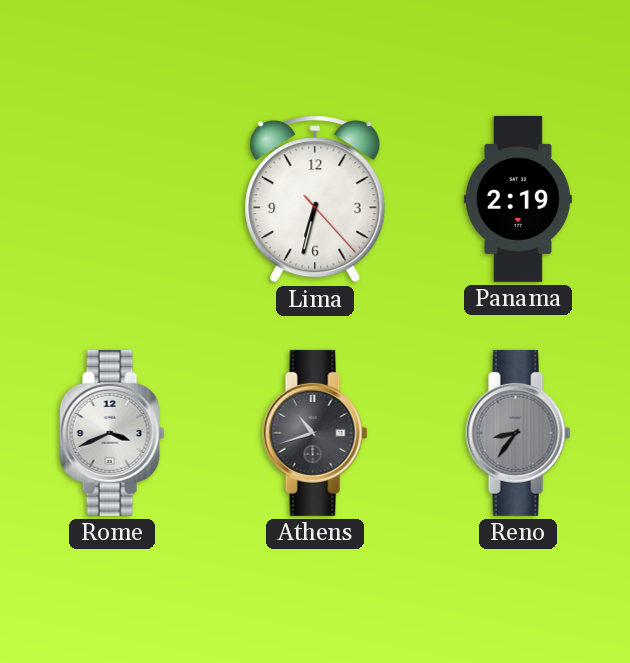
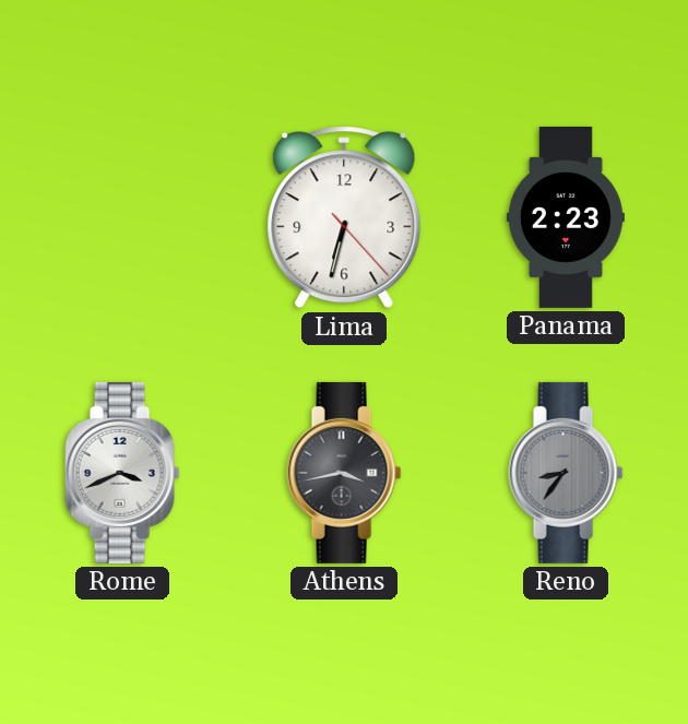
Panama: 2:19 -> 2:23
Athens: 10:42 -> 3:43
